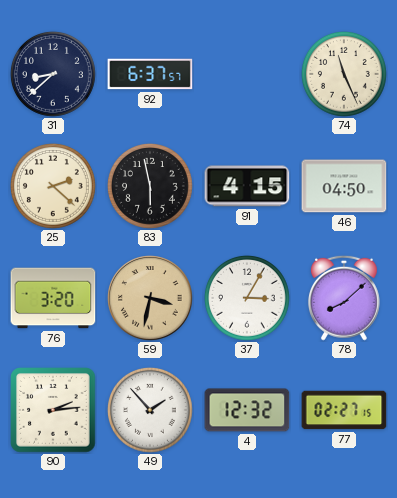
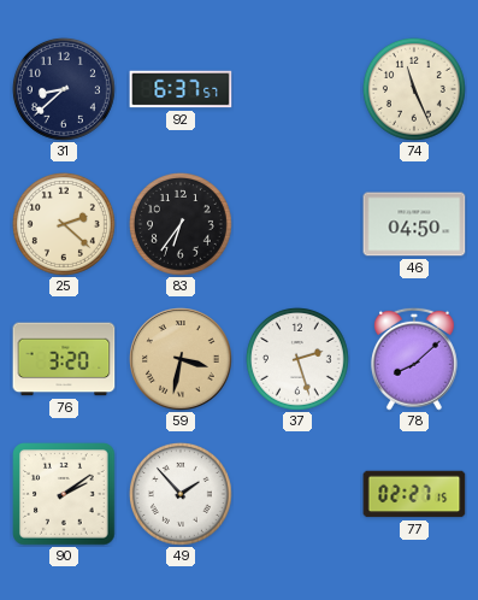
83: 5:58 -> 6:36
91: 4:15 -> none
37: 3:05 -> 2:27
90: 2:14 -> 2:09
4: 12:32 -> none
